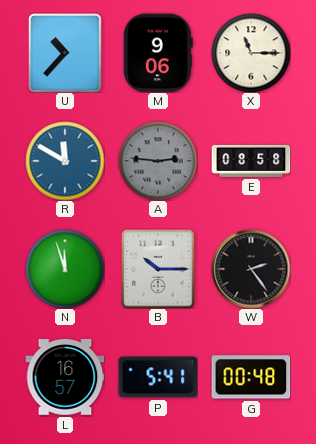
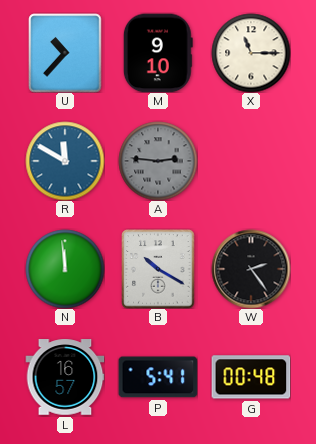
M: 9:06 -> 9:10
E: 08:58 -> none
N: 11:57 -> 11:59
B: 10:15 -> 10:20
